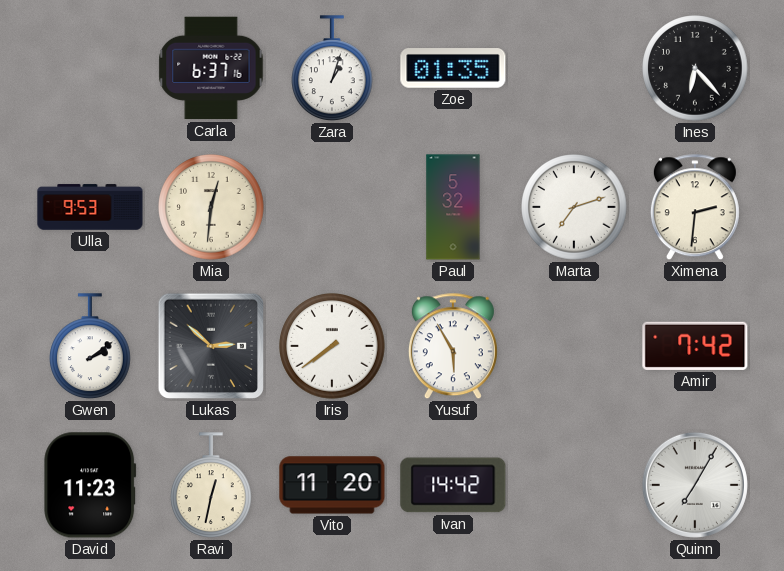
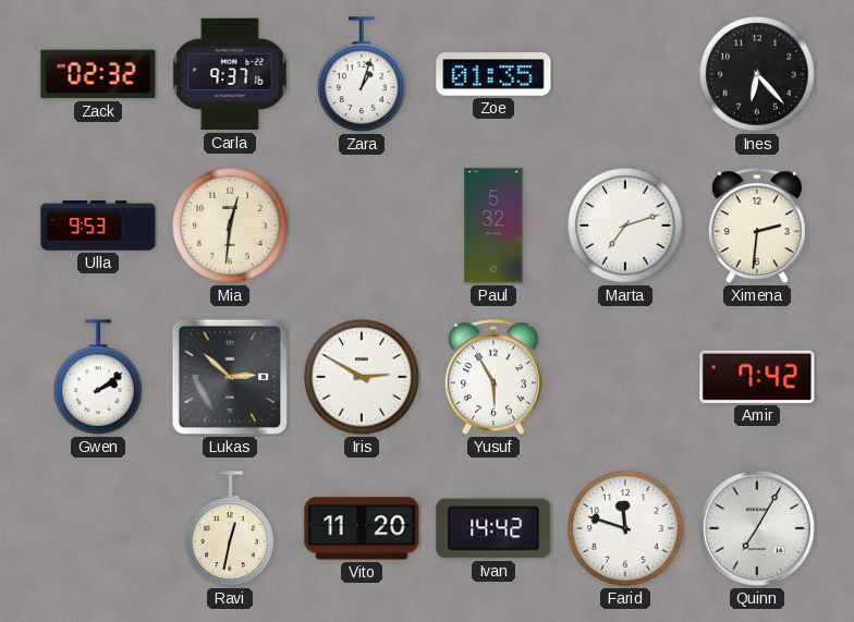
Zack: none -> 02:32
Carla: 6:37 -> 9:37
Iris: 7:39 -> 2:50
David: 11:23 -> none
Farid: none -> 11:48
